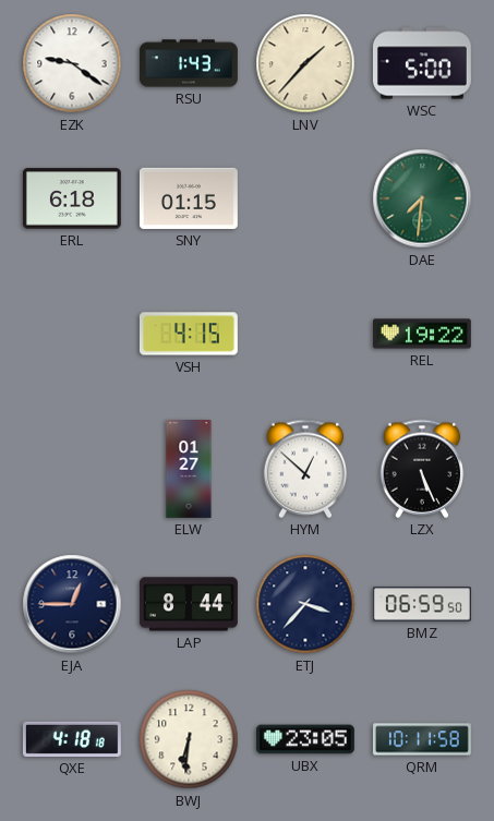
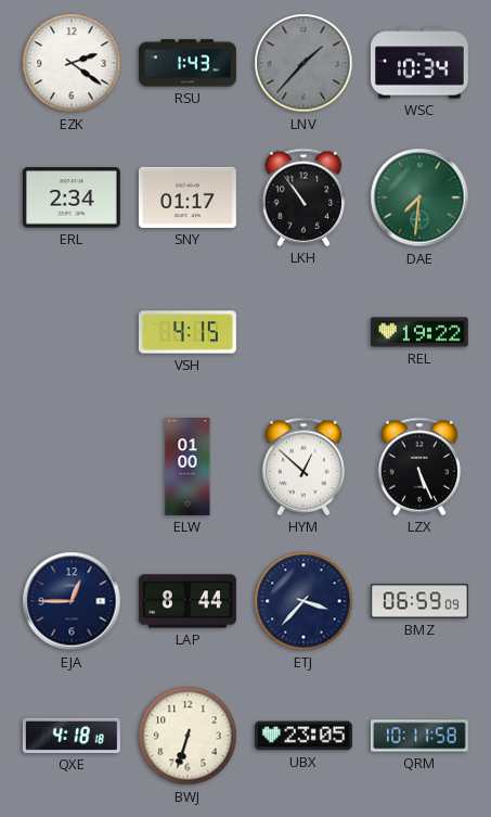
EZK: 9:21 -> 2:21
LNV dial: cream -> grey
WSC: 5:00 -> 10:34
ERL: 6:18 -> 2:34
SNY: 01:15 -> 01:17
LKH: none -> 10:54
ELW: 01:27 -> 01:00
BMZ: 06:59:50 -> 06:59:09
BWJ: 6:31 -> 6:33
